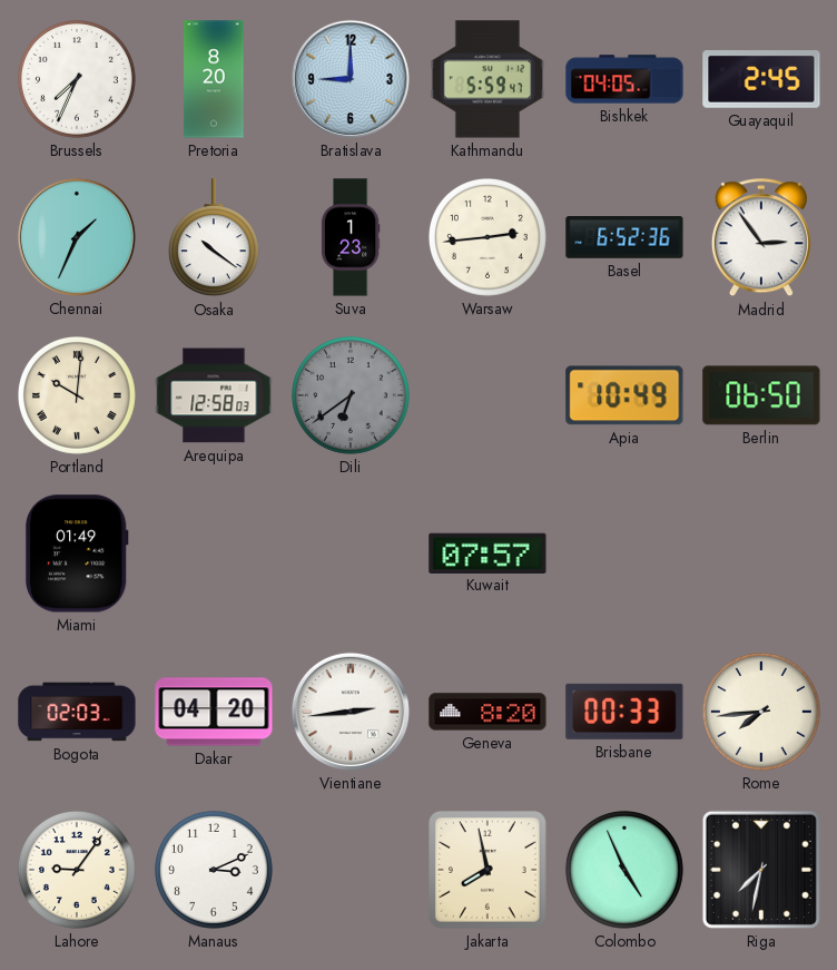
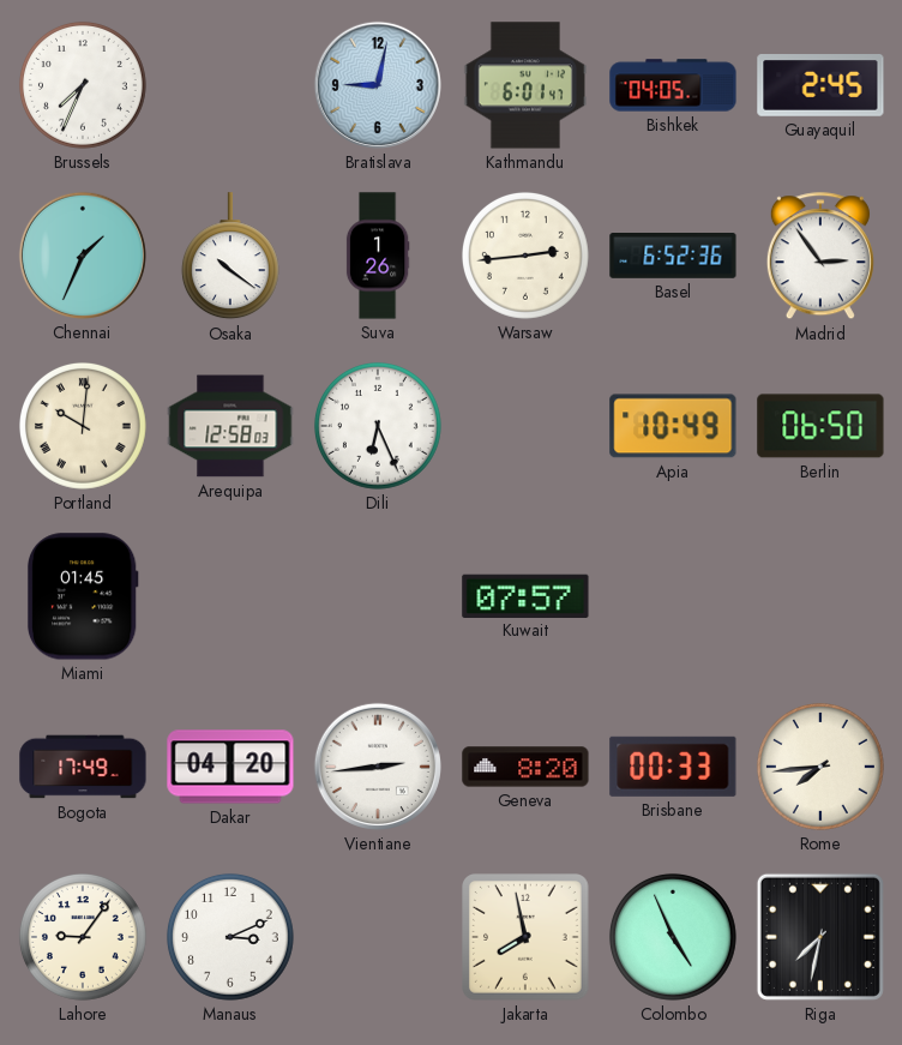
Pretoria: 8:20 -> none
Bratislava: 9:00 -> 9:02
Kathmandu: 5:59 -> 6:01
Suva: 1:23 -> 1:26
Dili: 6:39 -> 6:26
Dili dial: grey -> white
Miami: 01:49 -> 01:45
Bogota: 02:03 -> 17:49
